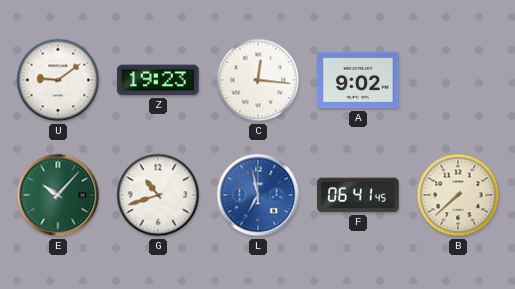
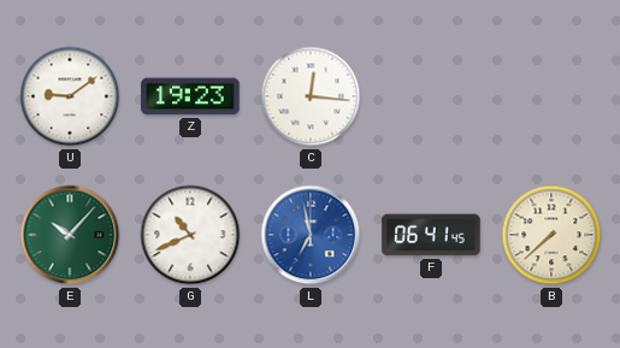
A: 9:02 -> none
G: 10:42 -> 10:41
